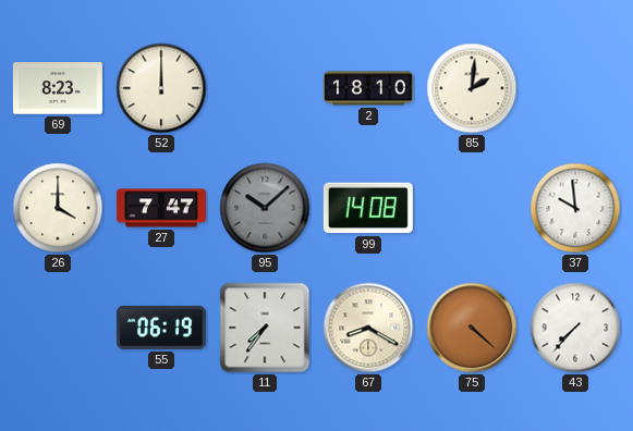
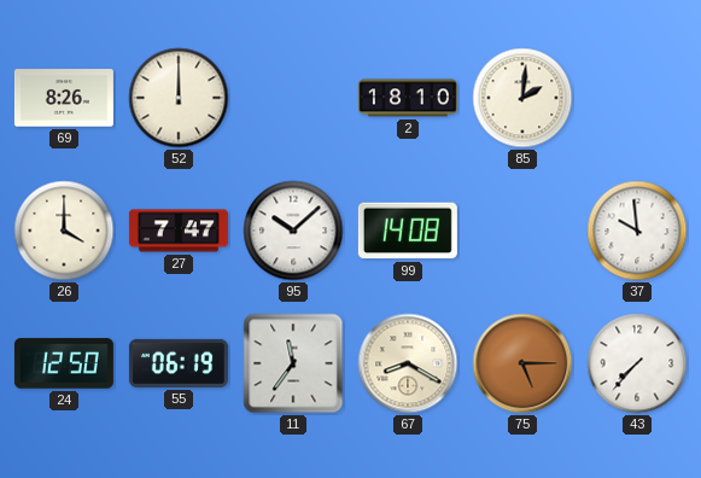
69: 8:23 -> 8:26
95 dial: grey -> white
24: none -> 12:50
11: 7:36 -> 11:36
75: 4:22 -> 5:15
